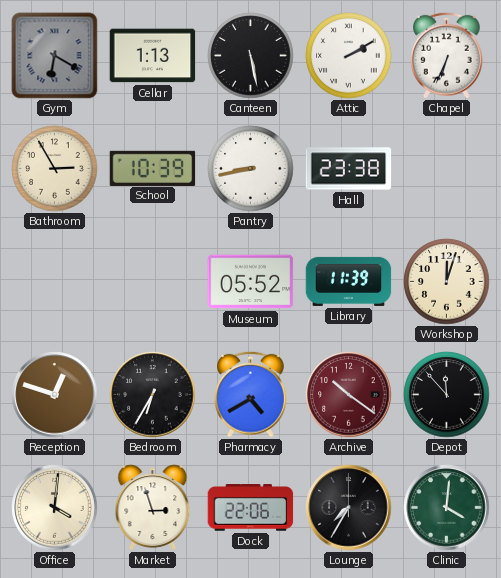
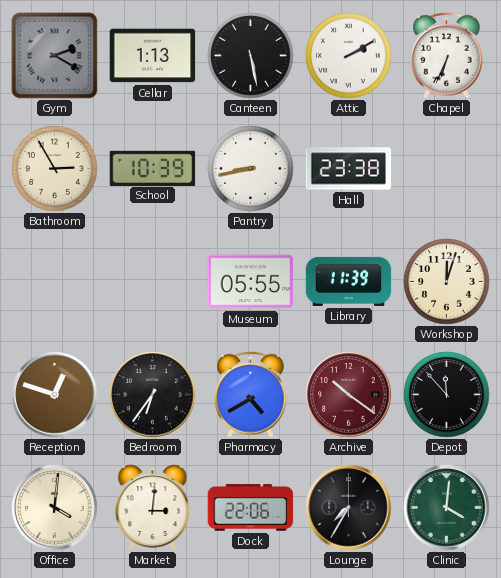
Gym: 6:20 -> 2:20
Museum: 05:52 -> 05:55
Bedroom: 6:35 -> 6:36
Market: 2:57 -> 3:01
